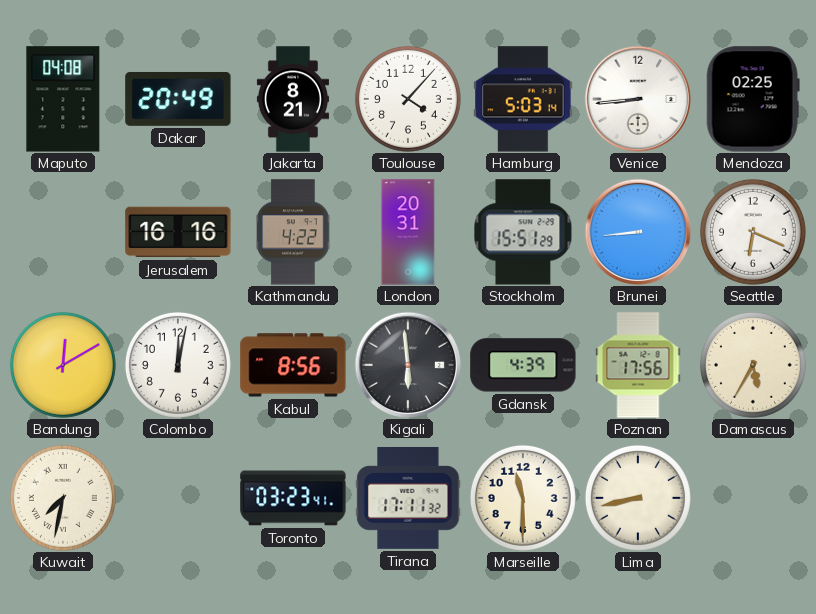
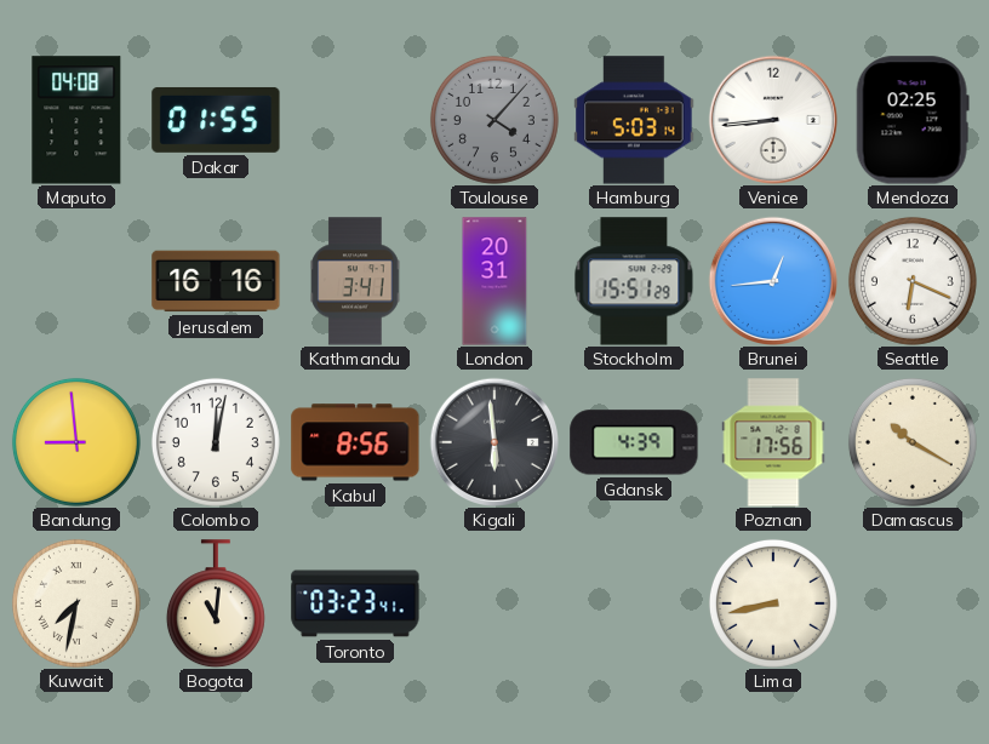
Dakar: 20:49 -> 01:55
Jakarta: 8:21 -> none
Toulouse dial: white -> grey
Kathmandu: 4:22 -> 3:41
Brunei: 8:44 -> 12:44
Bandung: 12:10 -> 8:59
Damascus: 5:35 -> 10:20
Bogota: none -> 11:01
Tirana: 17:11 -> none
Marseille: 11:30 -> none
